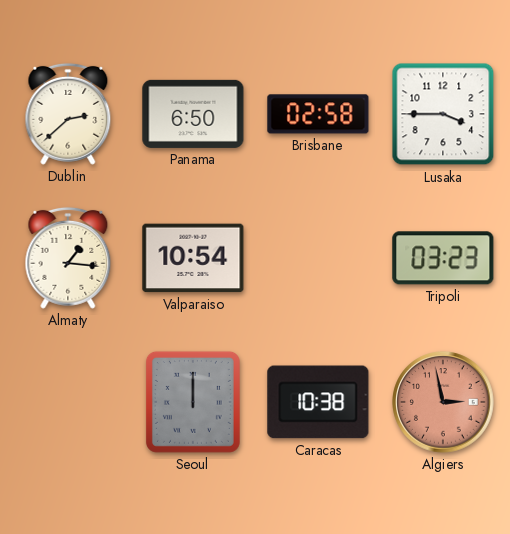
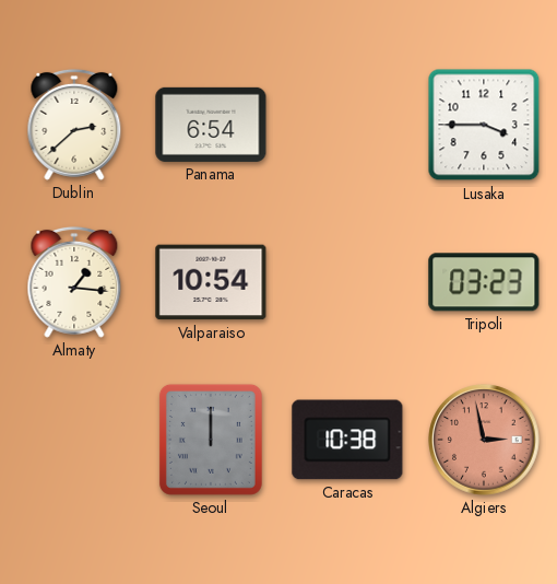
Panama: 6:50 -> 6:54
Brisbane: 02:58 -> none
